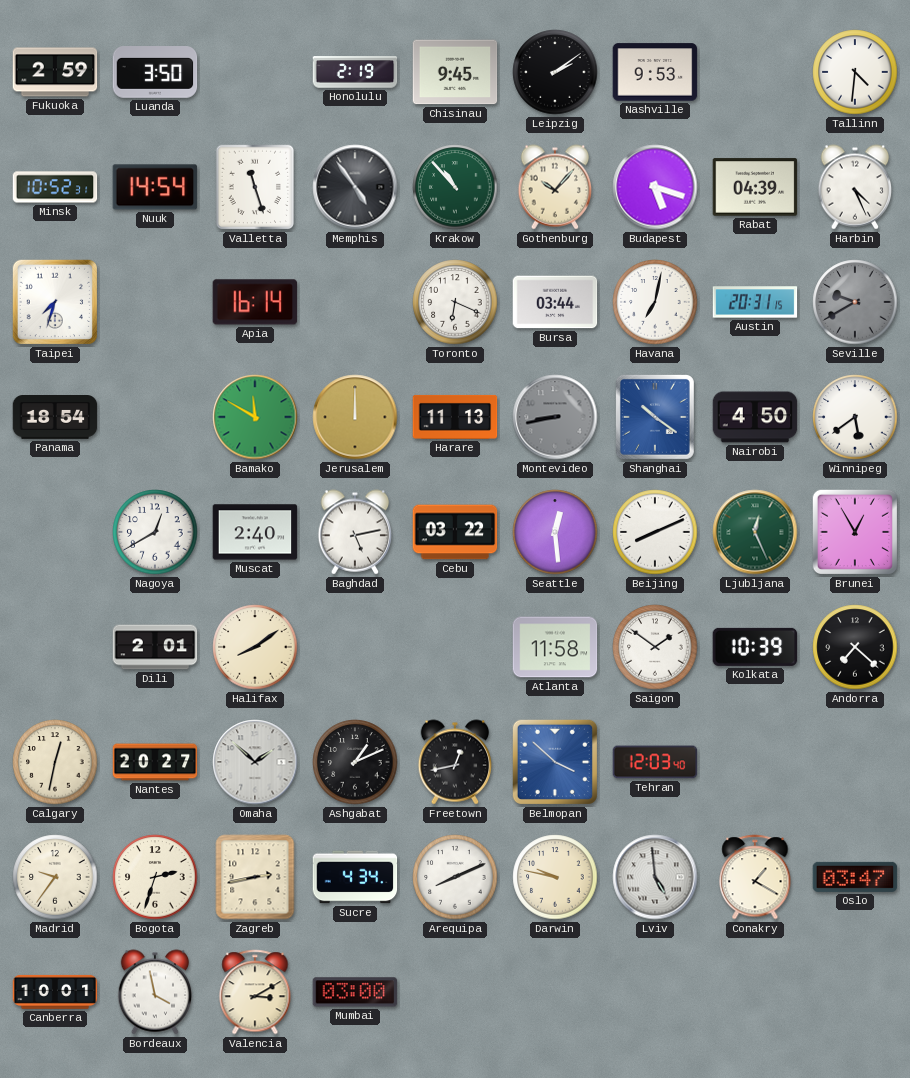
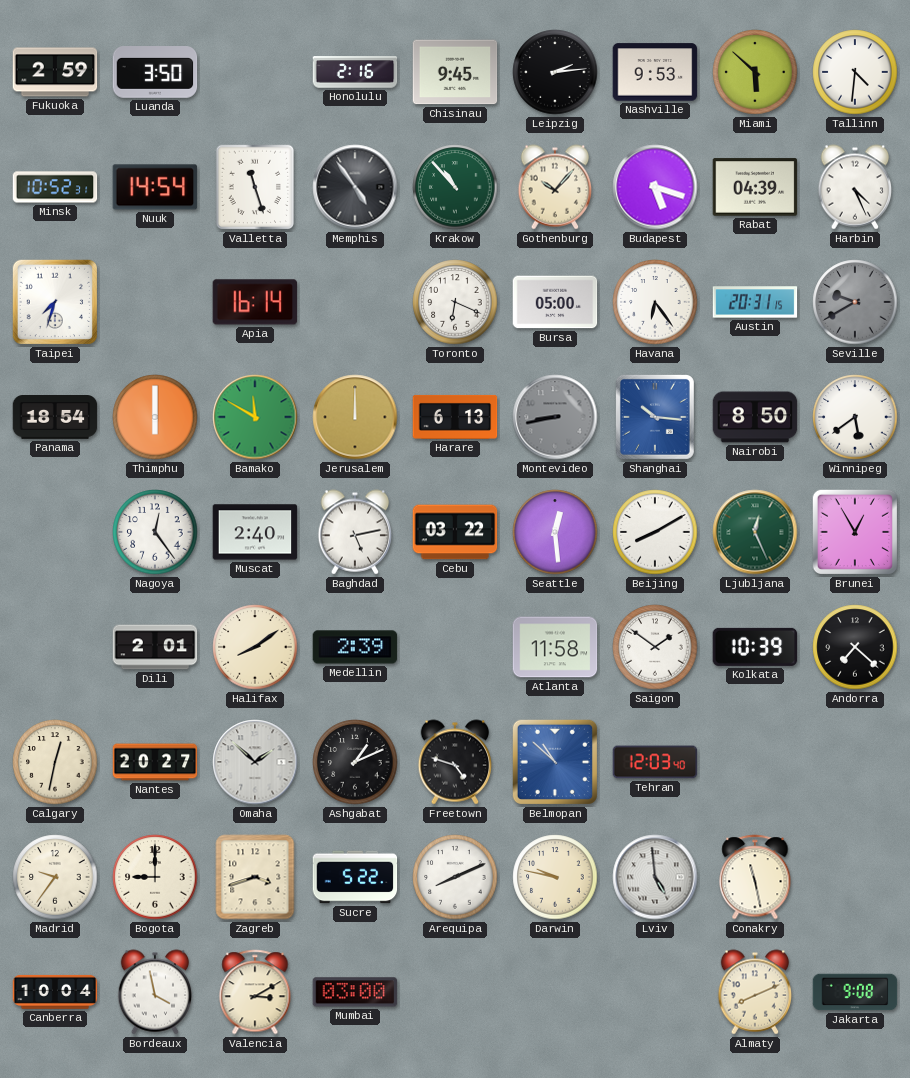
Honolulu: 2:19 -> 2:16
Leipzig: 2:09 -> 2:14
Miami: none -> 5:52
Bursa: 03:44 -> 05:00
Havana: 7:02 -> 6:24
Thimphu: none -> 6:00
Harare: 11:13 -> 6:13
Shanghai: 10:21 -> 10:16
Nairobi: 4:50 -> 8:50
Nagoya: 12:40 -> 12:24
Beijing: 8:11 -> 8:10
Medellin: none -> 2:39
Freetown: 12:43 -> 4:48
Belmopan: 3:52 -> 10:52
Bogota: 2:33 -> 9:00
Zagreb: 2:43 -> 3:42
Sucre: 4:34 -> 5:22
Conakry: 1:20 -> 11:28
Oslo: 03:47 -> none
Canberra: 10:01 -> 10:04
Almaty: none -> 8:11
Jakarta: none -> 9:08
